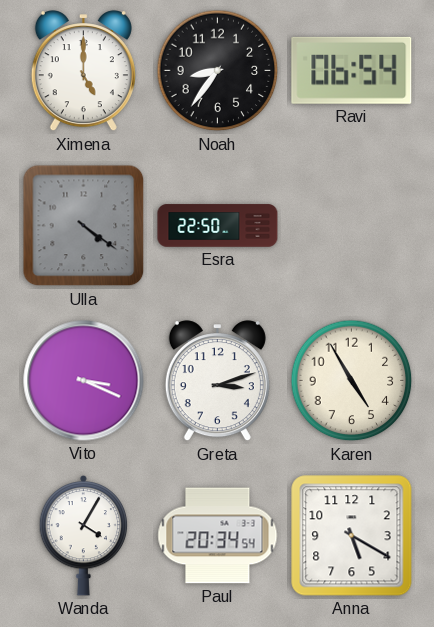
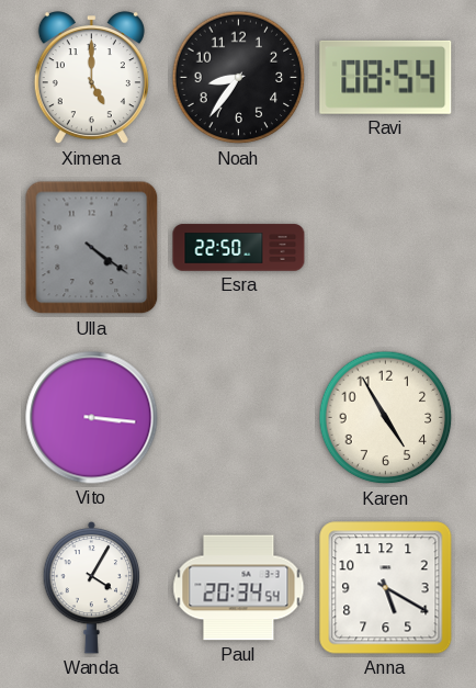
Ravi: 06:54 -> 08:54
Vito: 3:19 -> 3:16
Greta: 3:12 -> none
